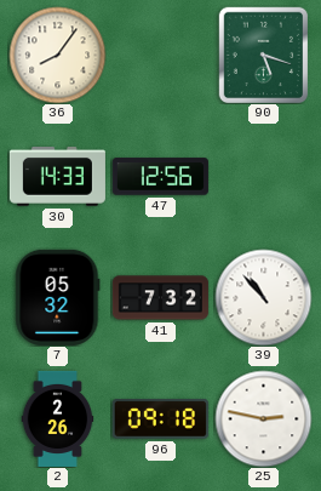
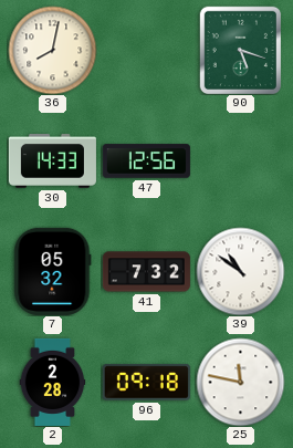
36: 8:06 -> 8:02
39: 10:53 -> 10:51
2: 2:26 -> 2:28
25: 2:47 -> 11:47
